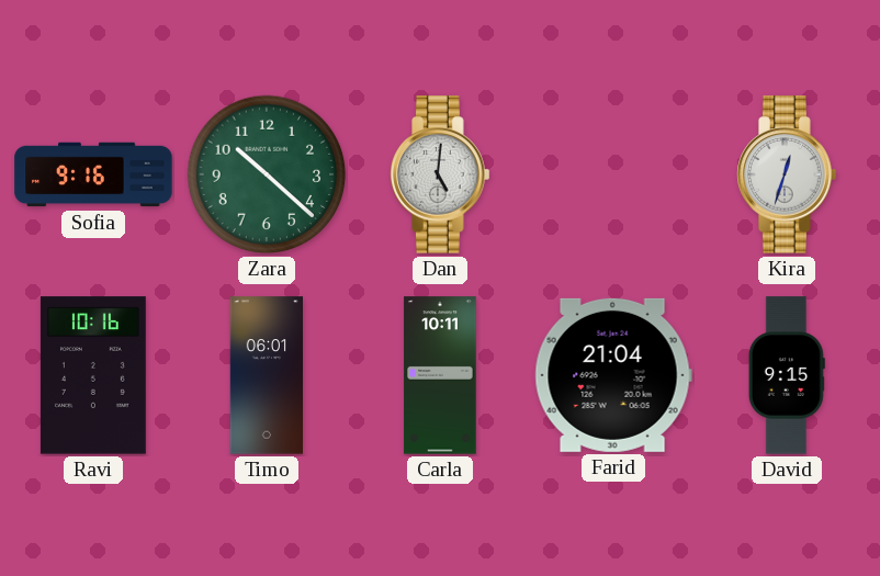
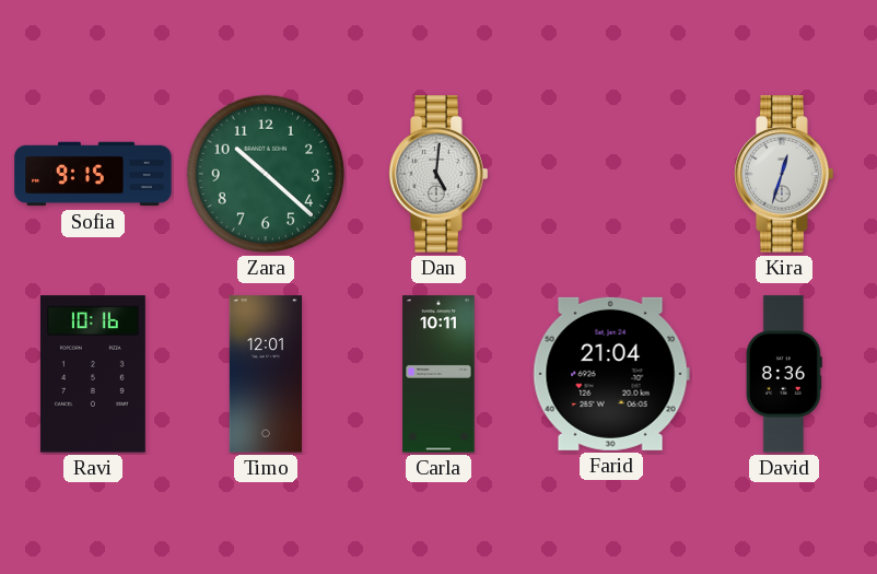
Sofia: 9:16 -> 9:15
Timo: 06:01 -> 12:01
David: 9:15 -> 8:36
